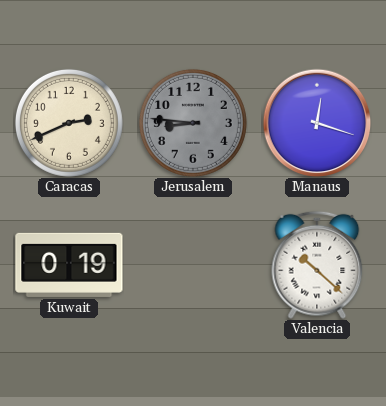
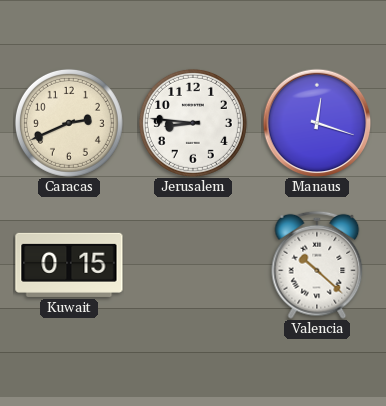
Jerusalem dial: grey -> white
Kuwait: 0:19 -> 0:15
